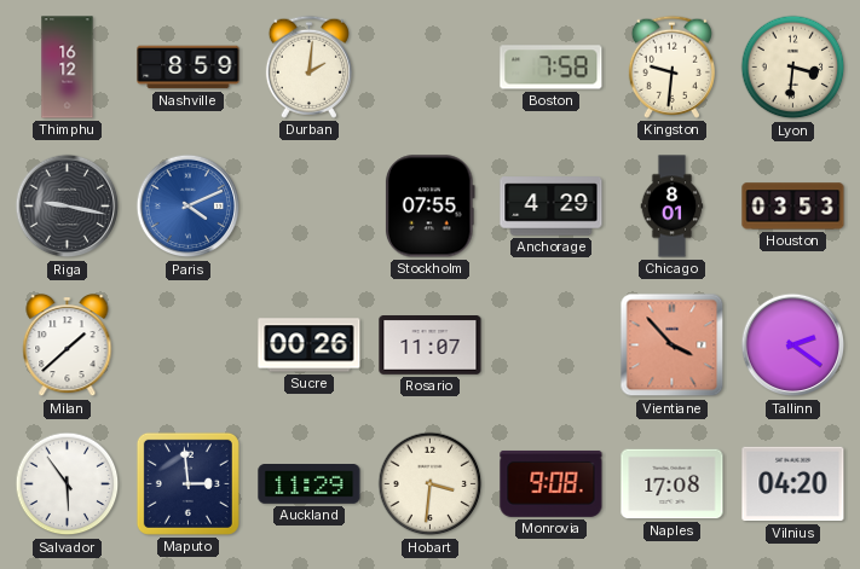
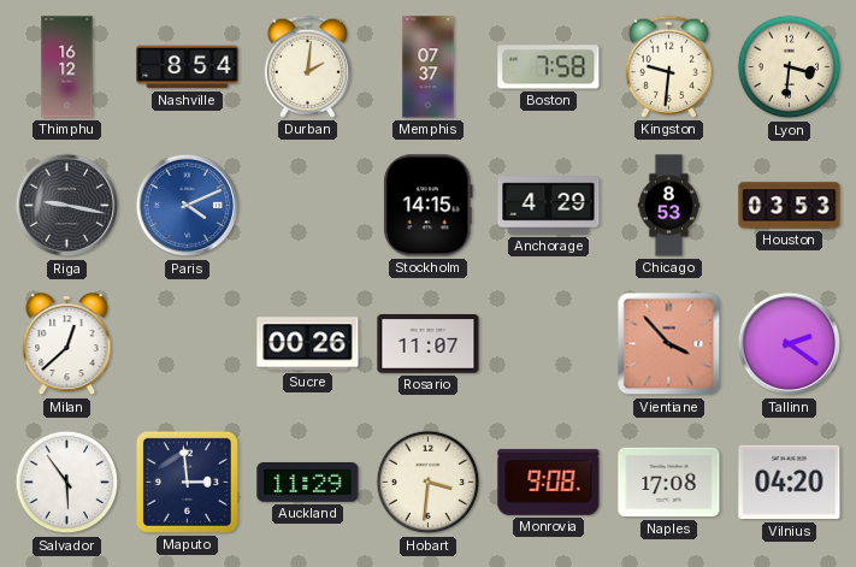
Nashville: 8:59 -> 8:54
Memphis: none -> 07:37
Stockholm: 07:55 -> 14:15
Chicago: 8:01 -> 8:53
Milan: 1:38 -> 12:38
